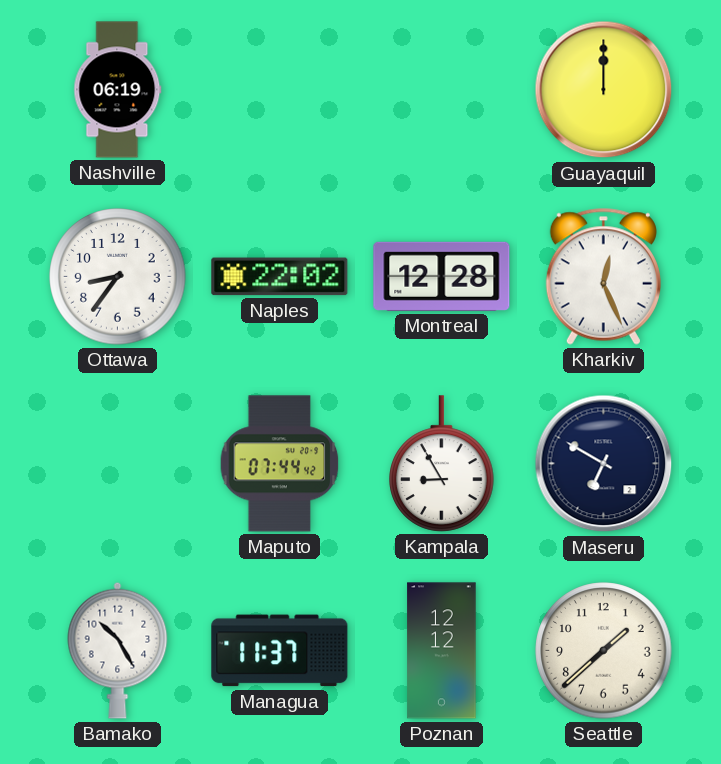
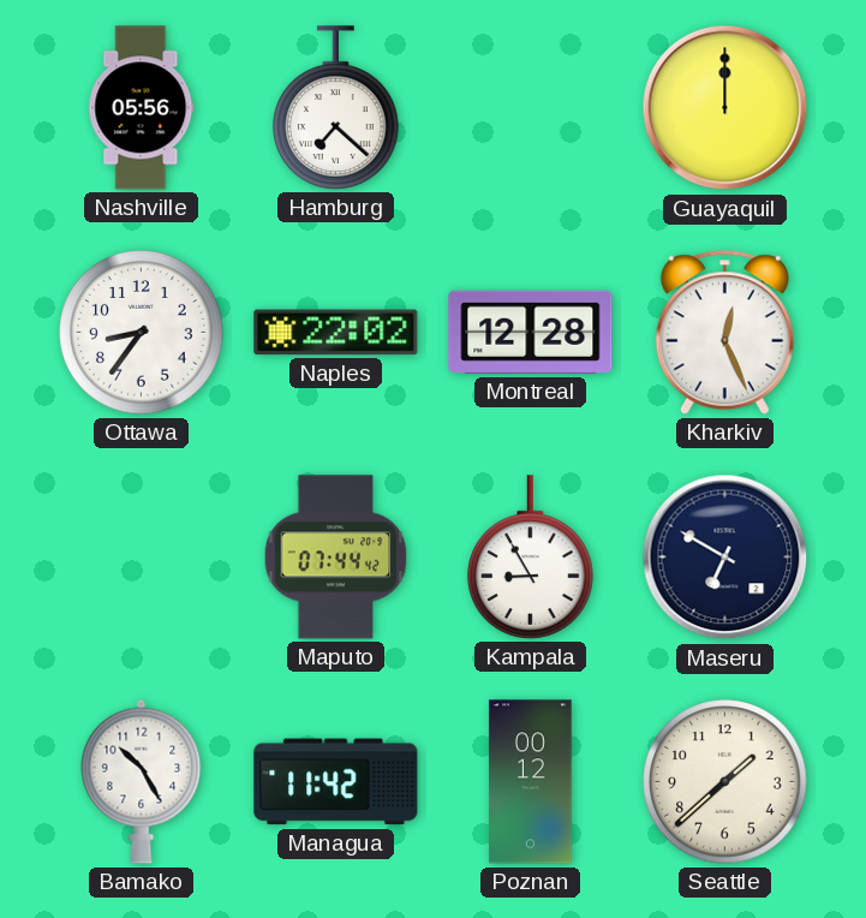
Nashville: 06:19 -> 05:56
Hamburg: none -> 7:22
Managua: 11:37 -> 11:42
Poznan: 12:12 -> 00:12
